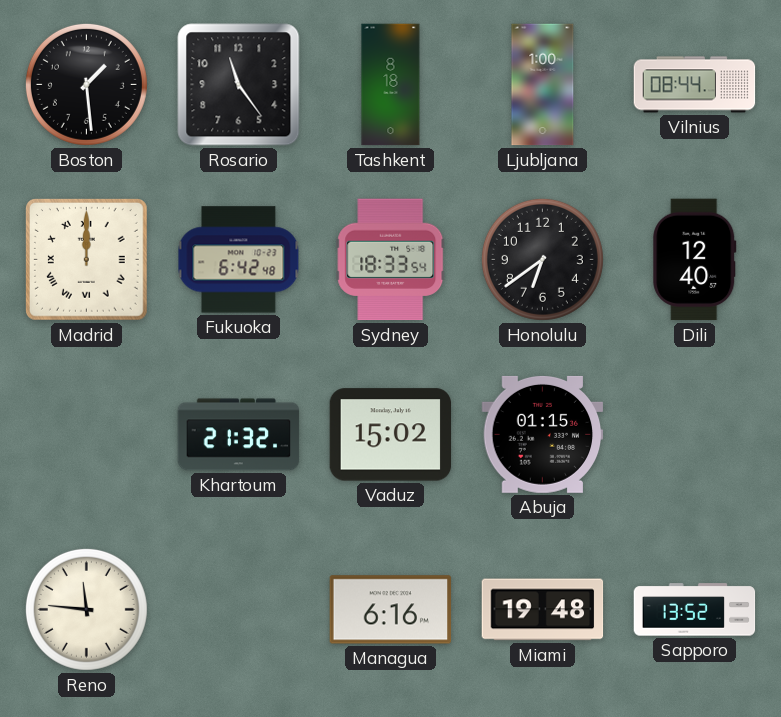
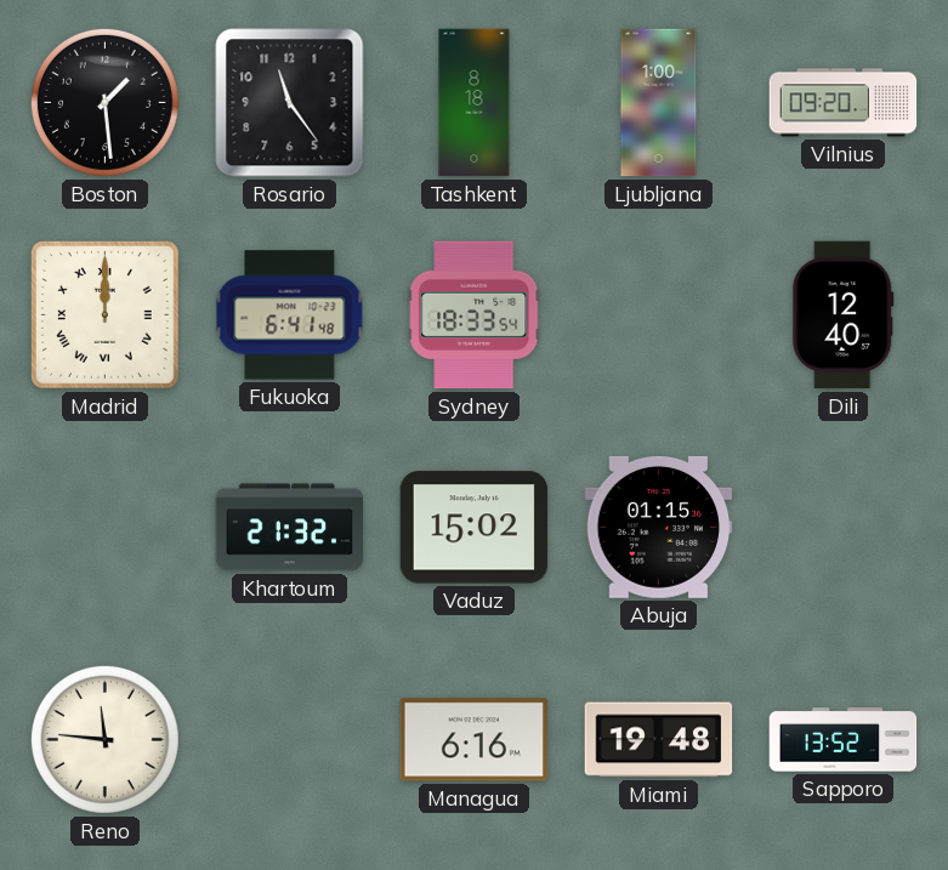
Vilnius: 08:44 -> 09:20
Fukuoka: 6:42 -> 6:41
Honolulu: 6:39 -> none
